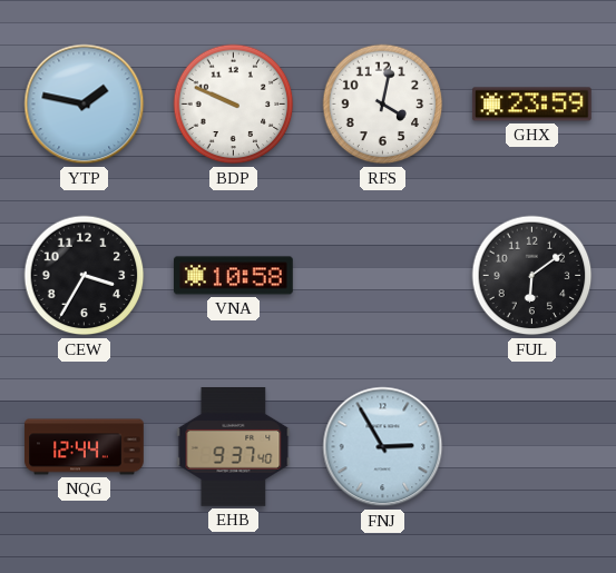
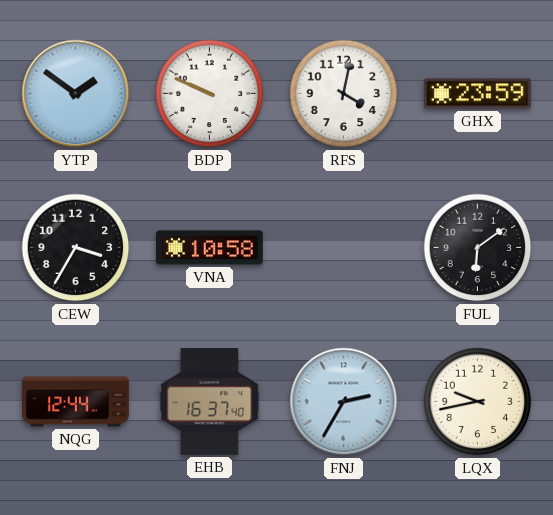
YTP: 1:47 -> 1:51
EHB: 9:37 -> 16:37
FNJ: 2:55 -> 2:35
LQX: none -> 9:43
